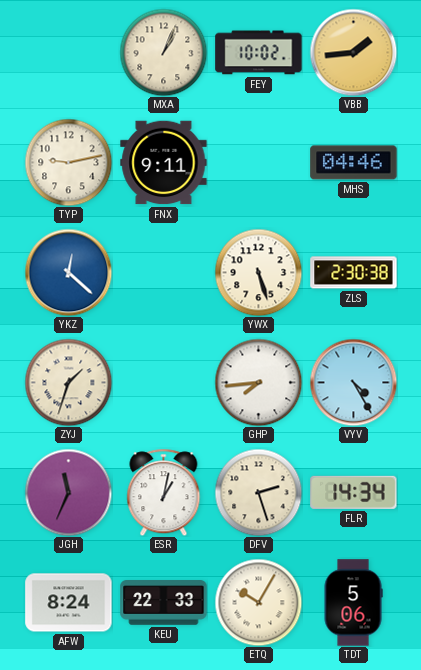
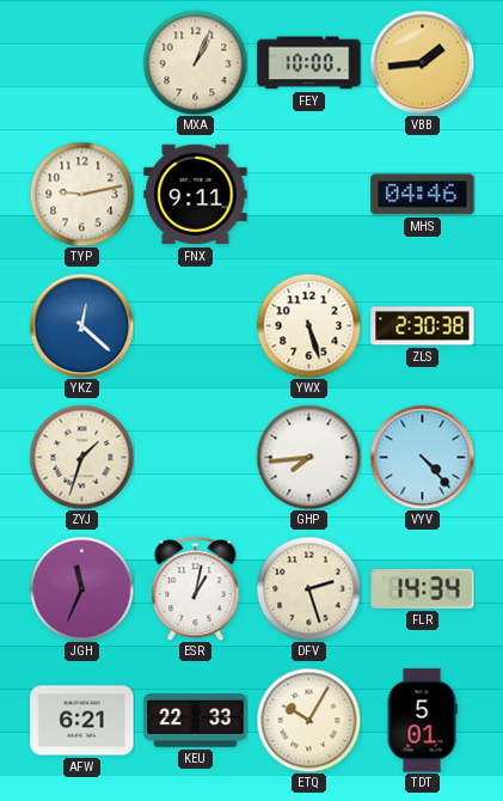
FEY: 10:02 -> 10:00
VYV: 4:25 -> 4:23
AFW: 8:24 -> 6:21
TDT: 5:06 -> 5:01
